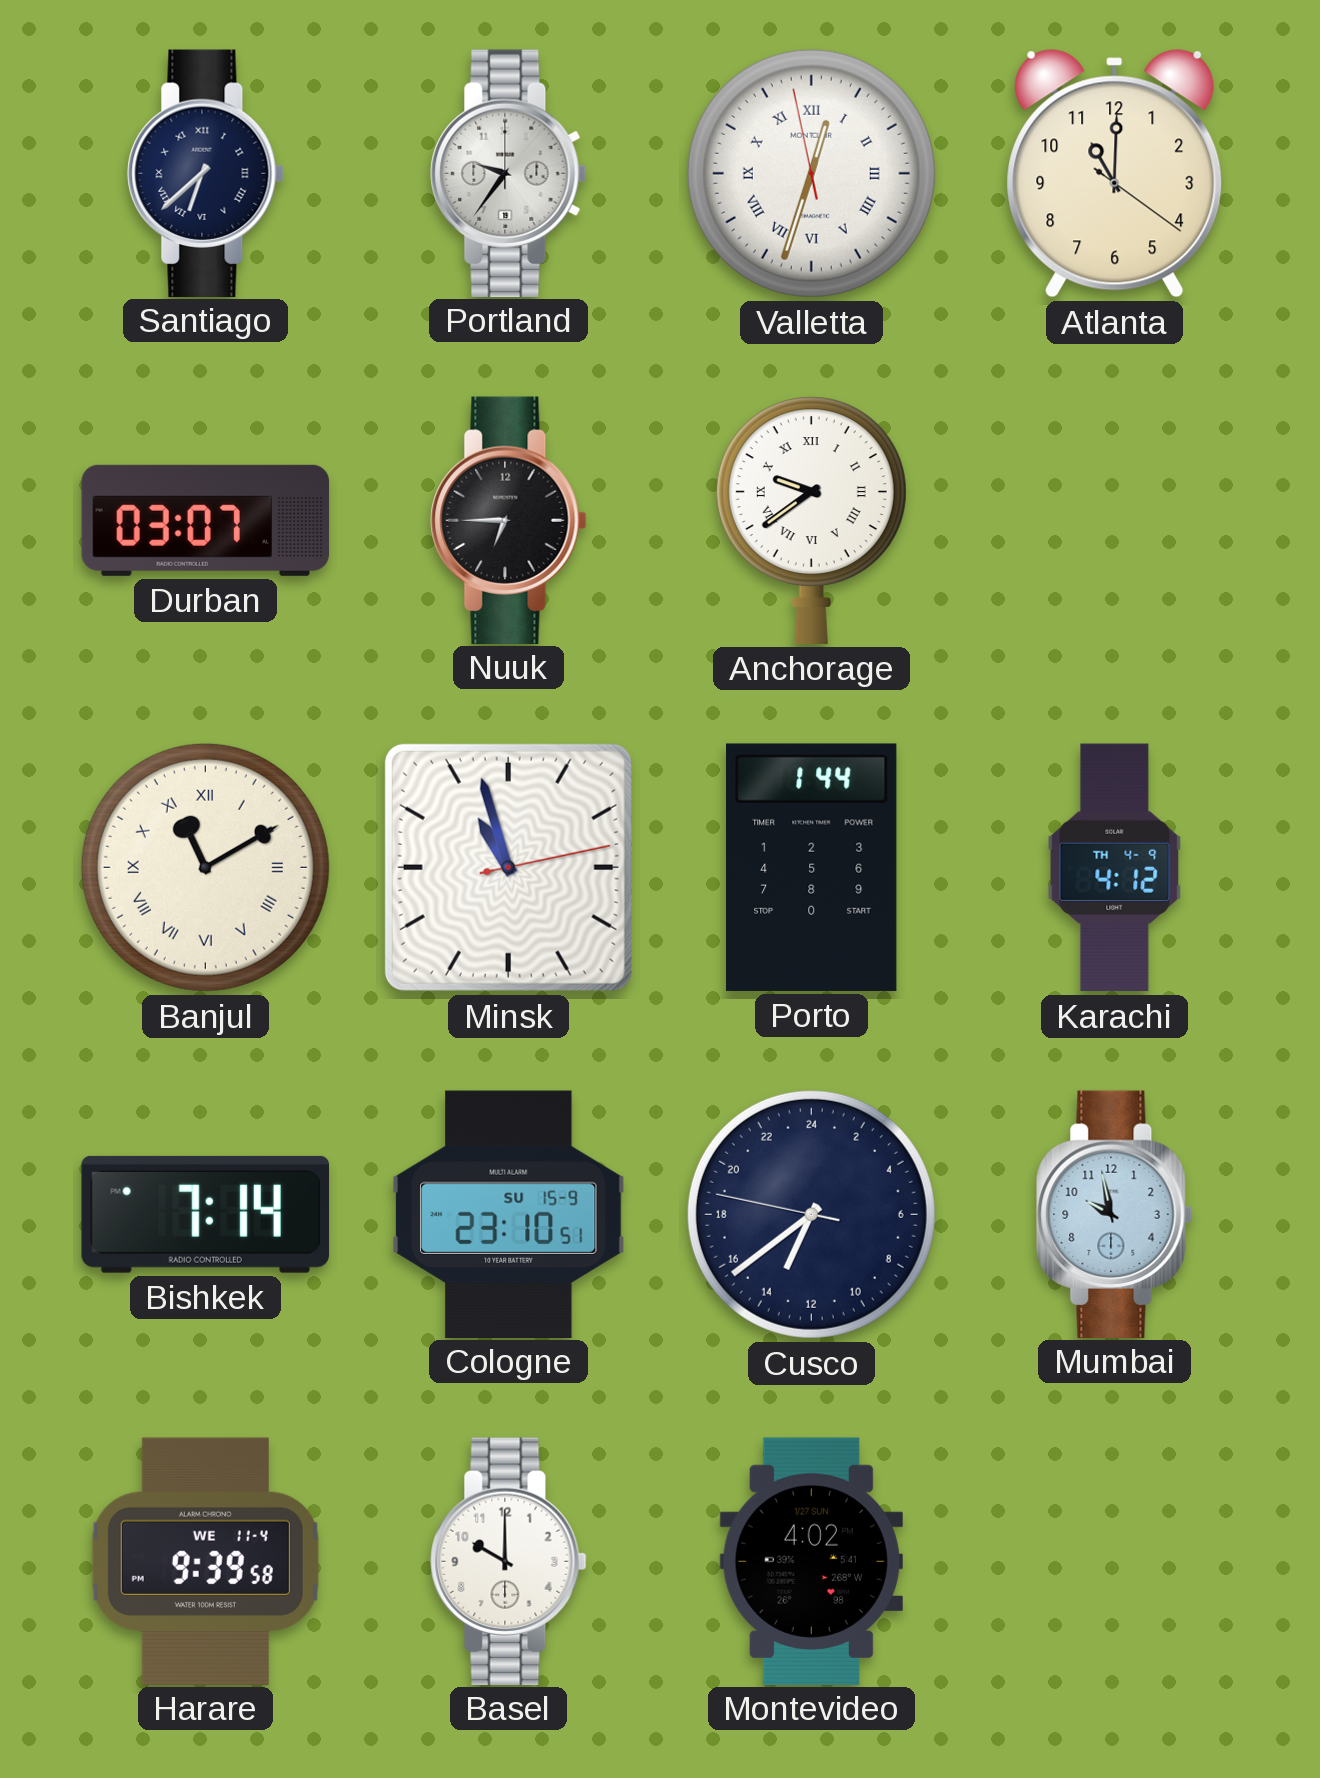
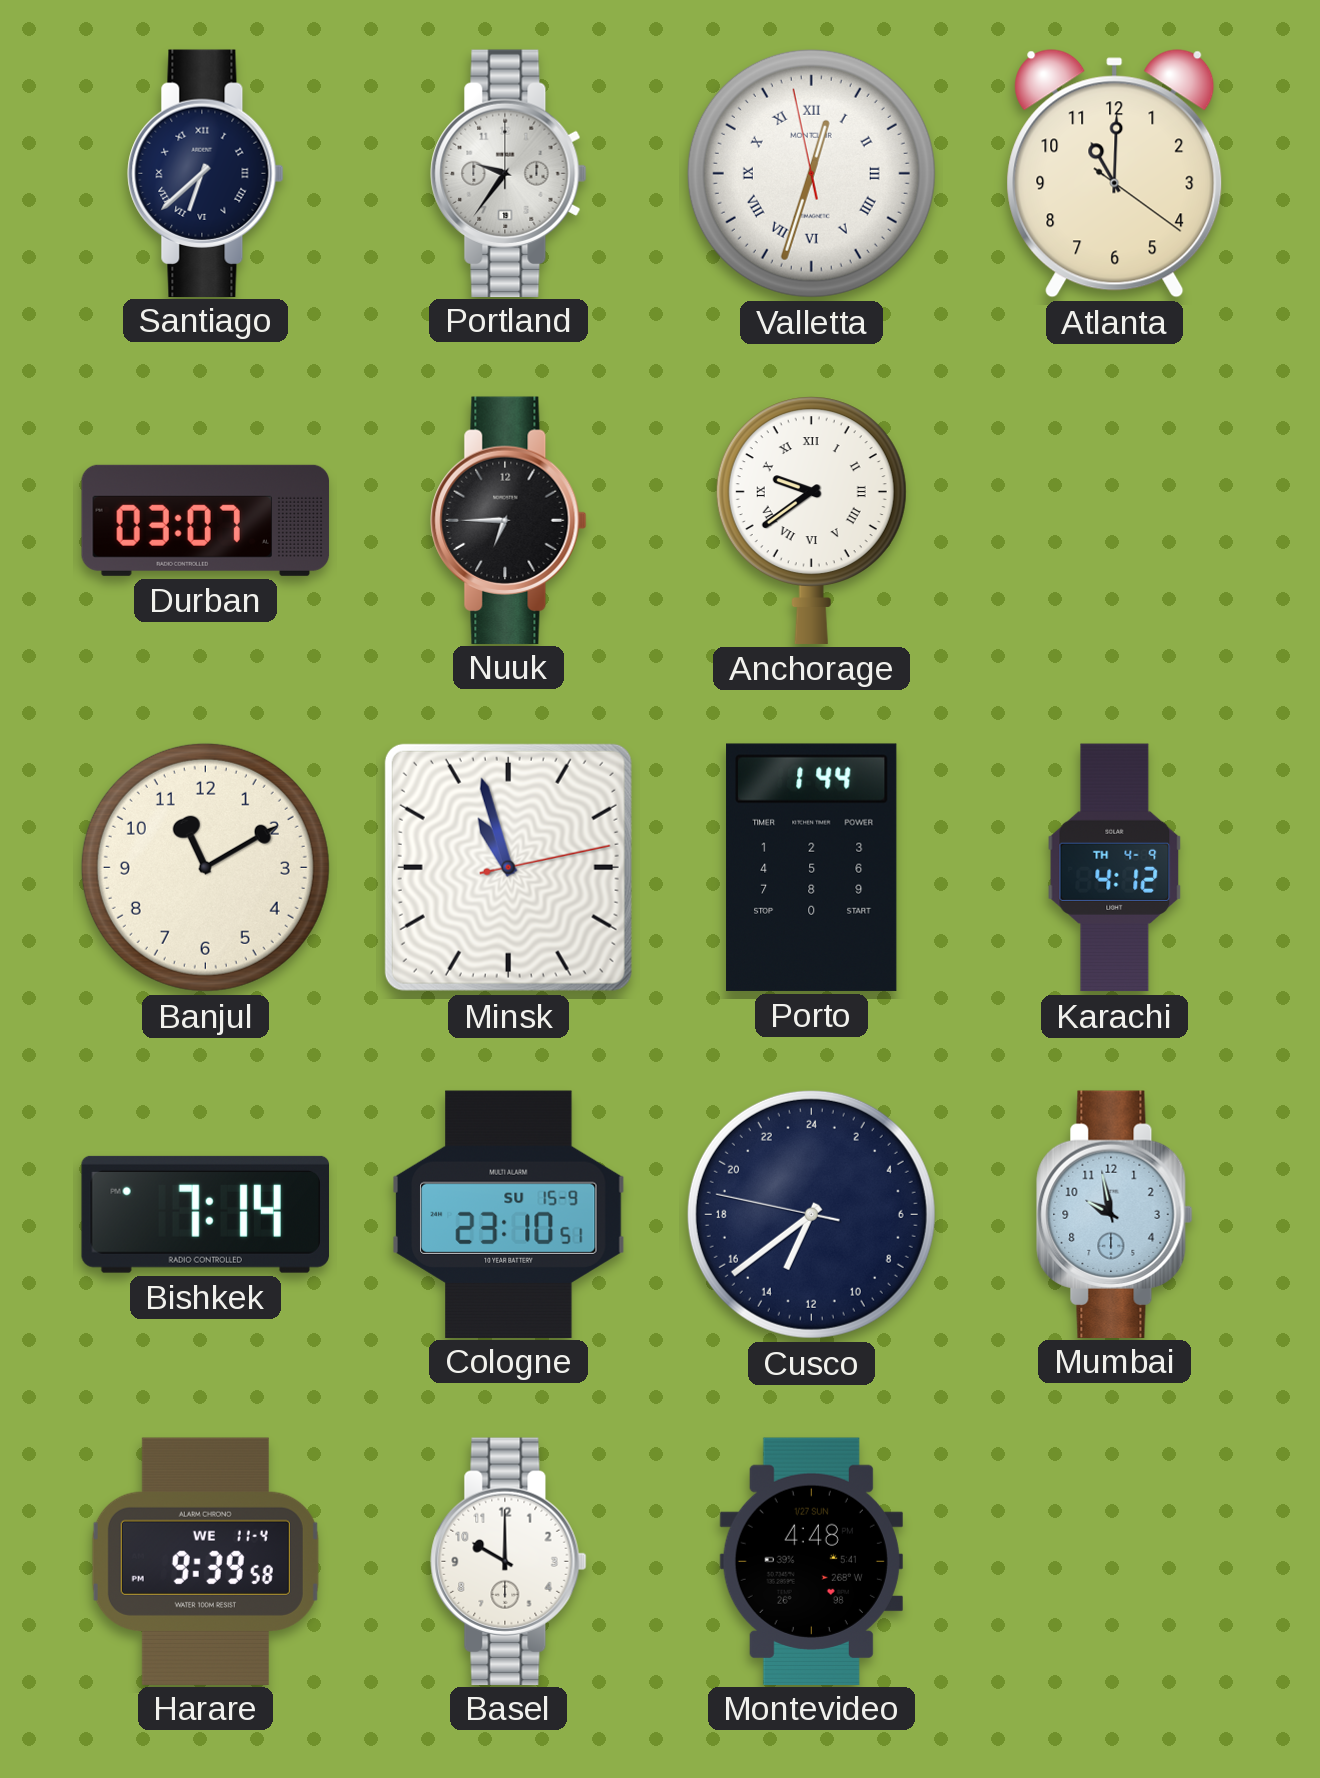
Banjul numerals: Roman -> Arabic
Montevideo: 4:02 -> 4:48
